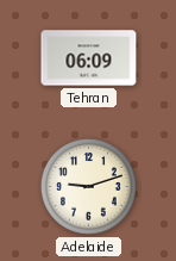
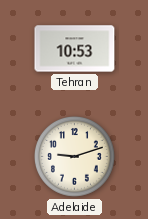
Tehran: 06:09 -> 10:53
